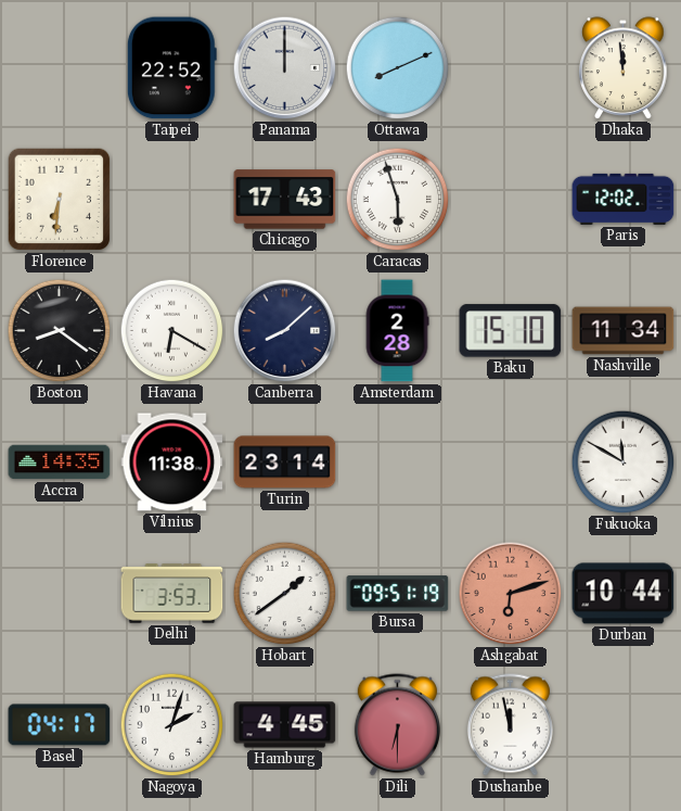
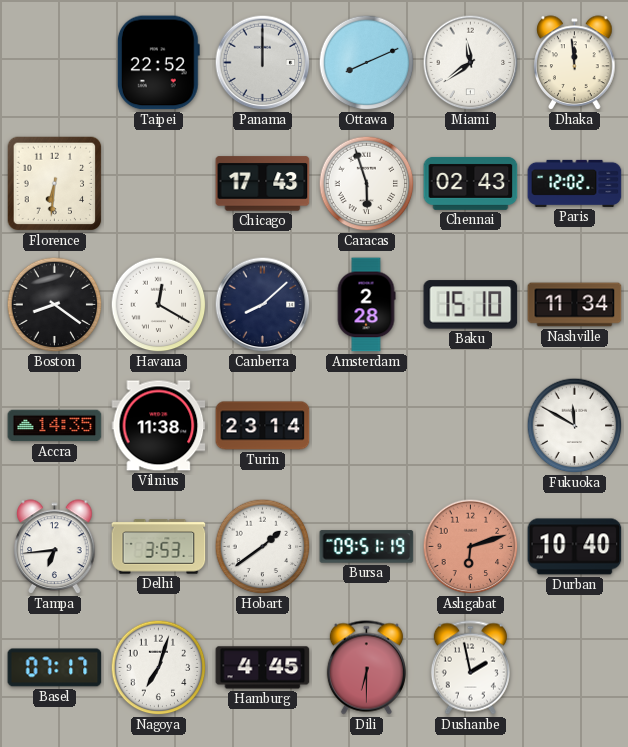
Miami: none -> 11:39
Chennai: none -> 02:43
Havana: 6:20 -> 12:20
Tampa: none -> 6:44
Durban: 10:44 -> 10:40
Basel: 04:17 -> 07:17
Nagoya: 2:03 -> 7:03
Dushanbe: 11:58 -> 1:58
